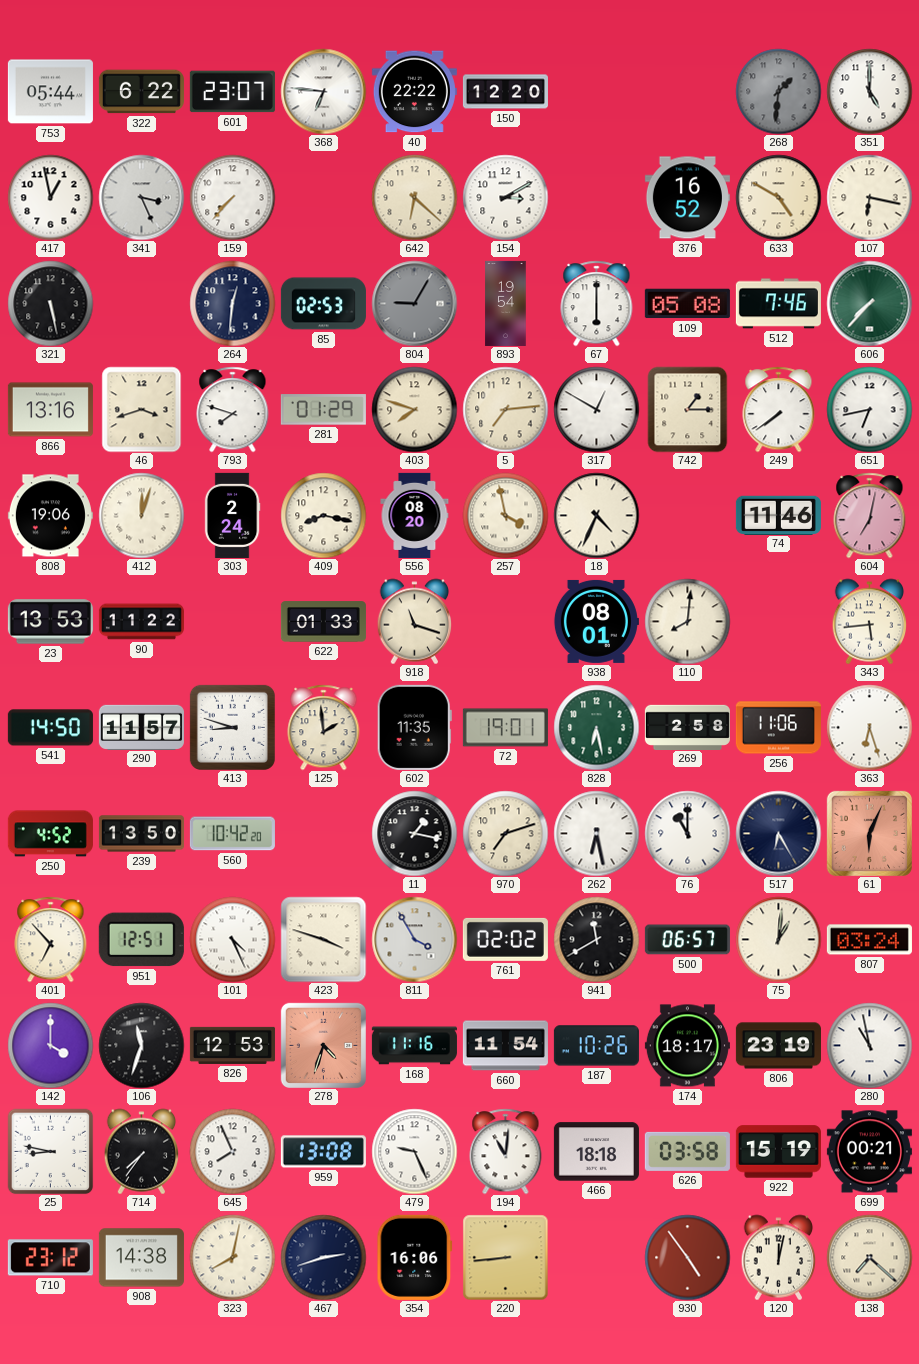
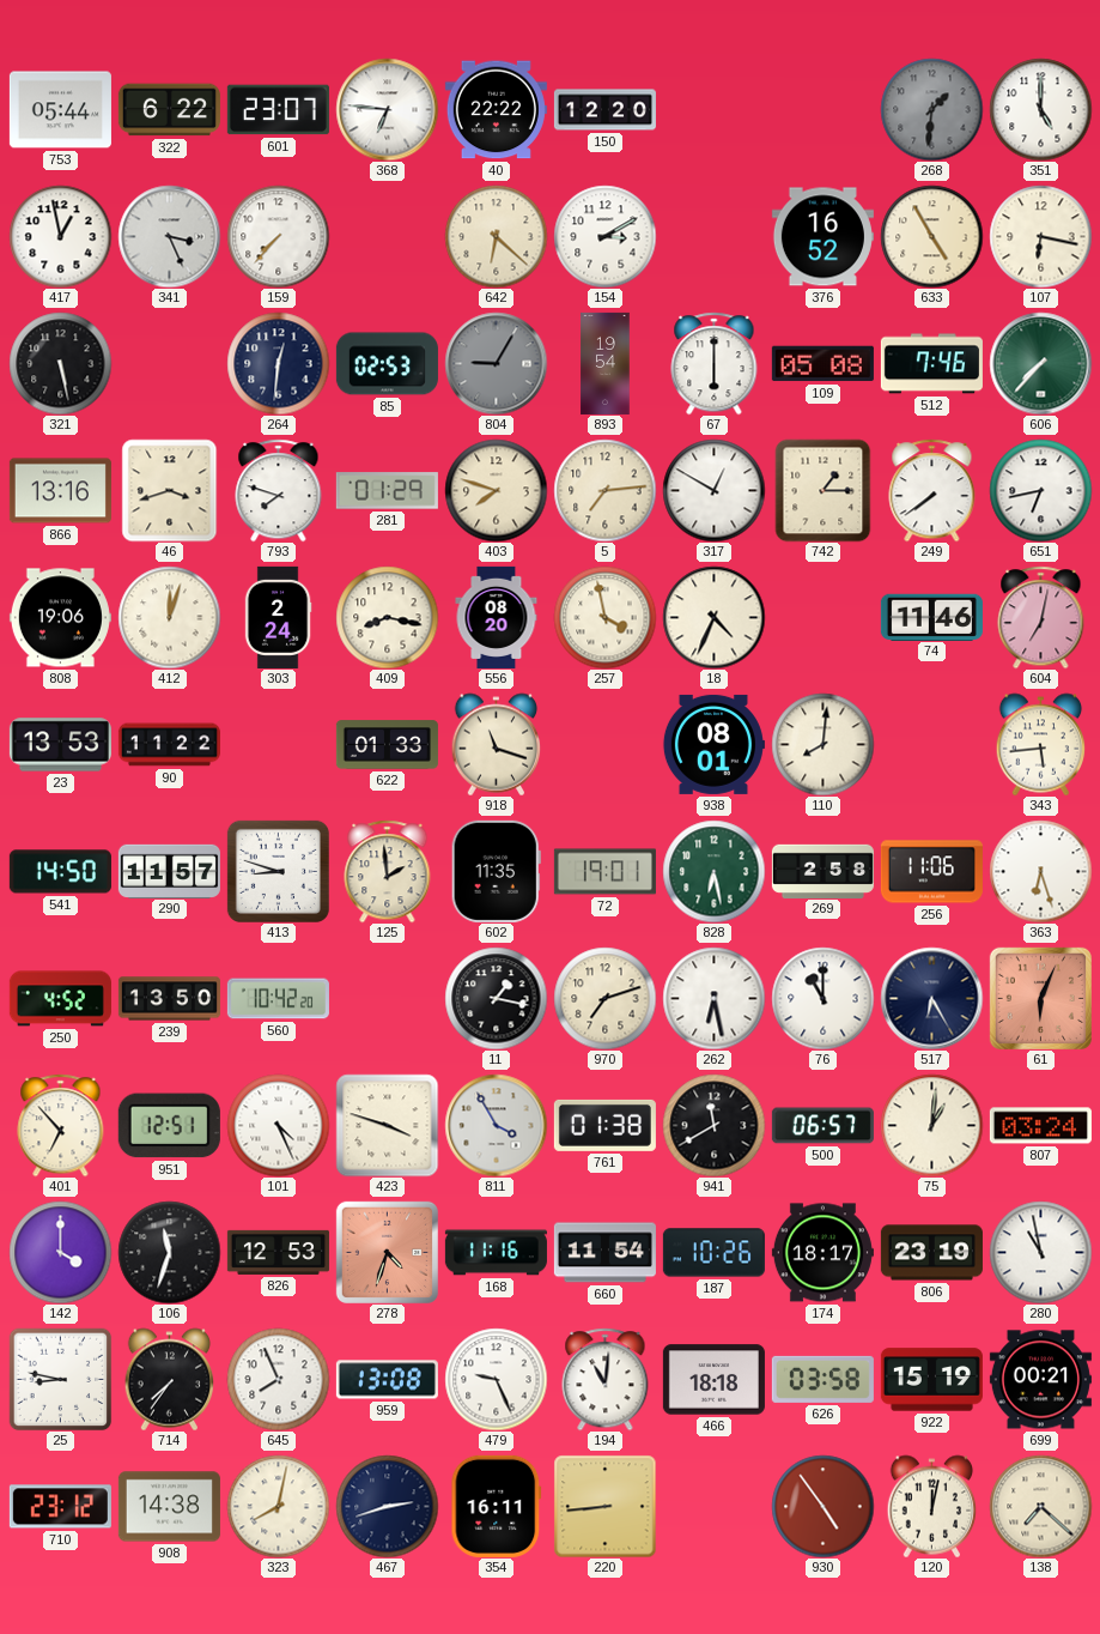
633: 4:50 -> 4:55
761: 02:02 -> 01:38
354: 16:06 -> 16:11
